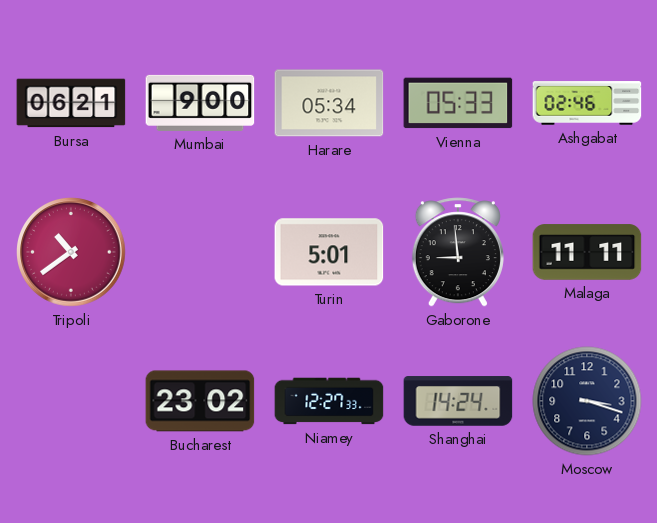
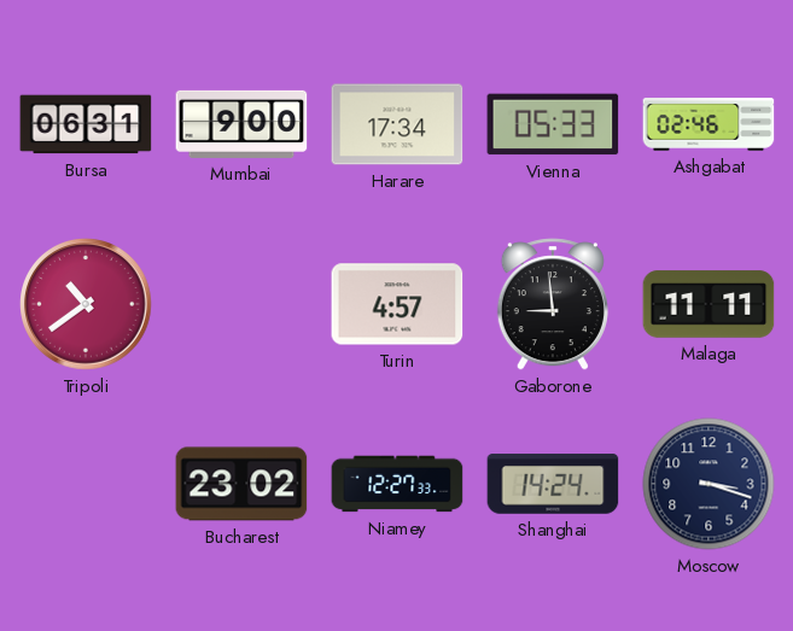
Bursa: 06:21 -> 06:31
Harare: 05:34 -> 17:34
Turin: 5:01 -> 4:57
